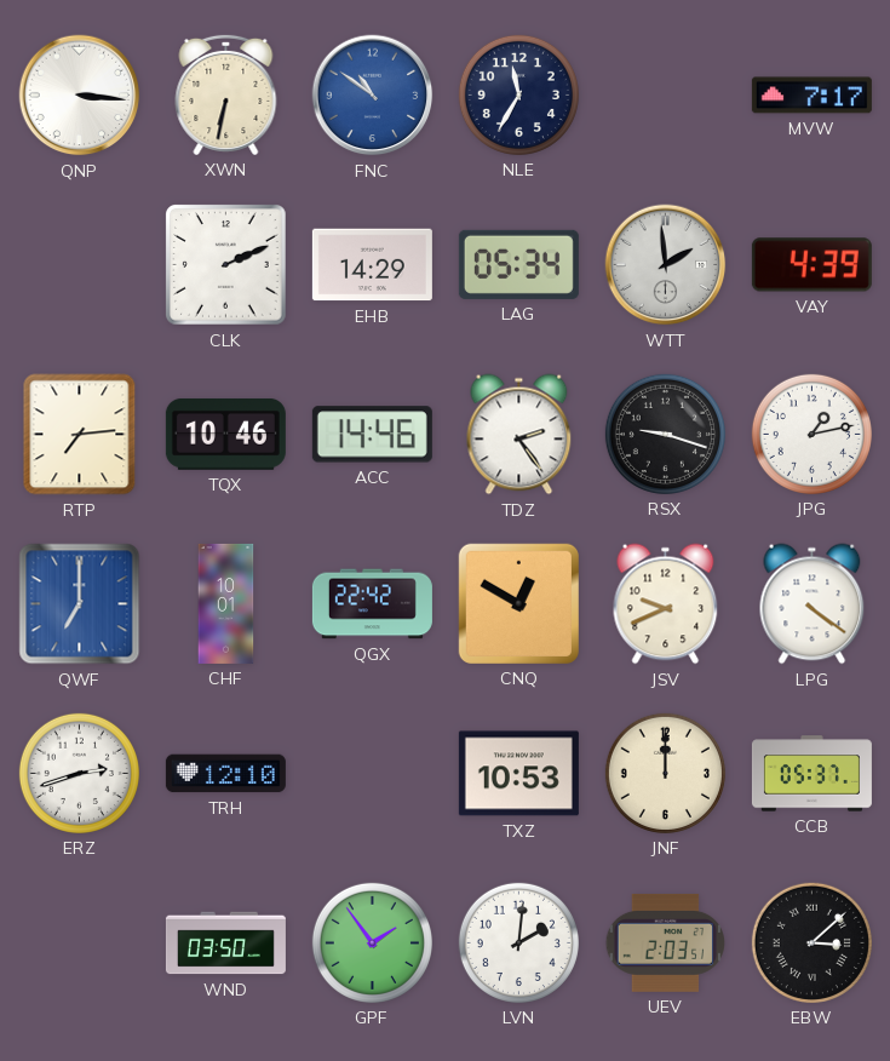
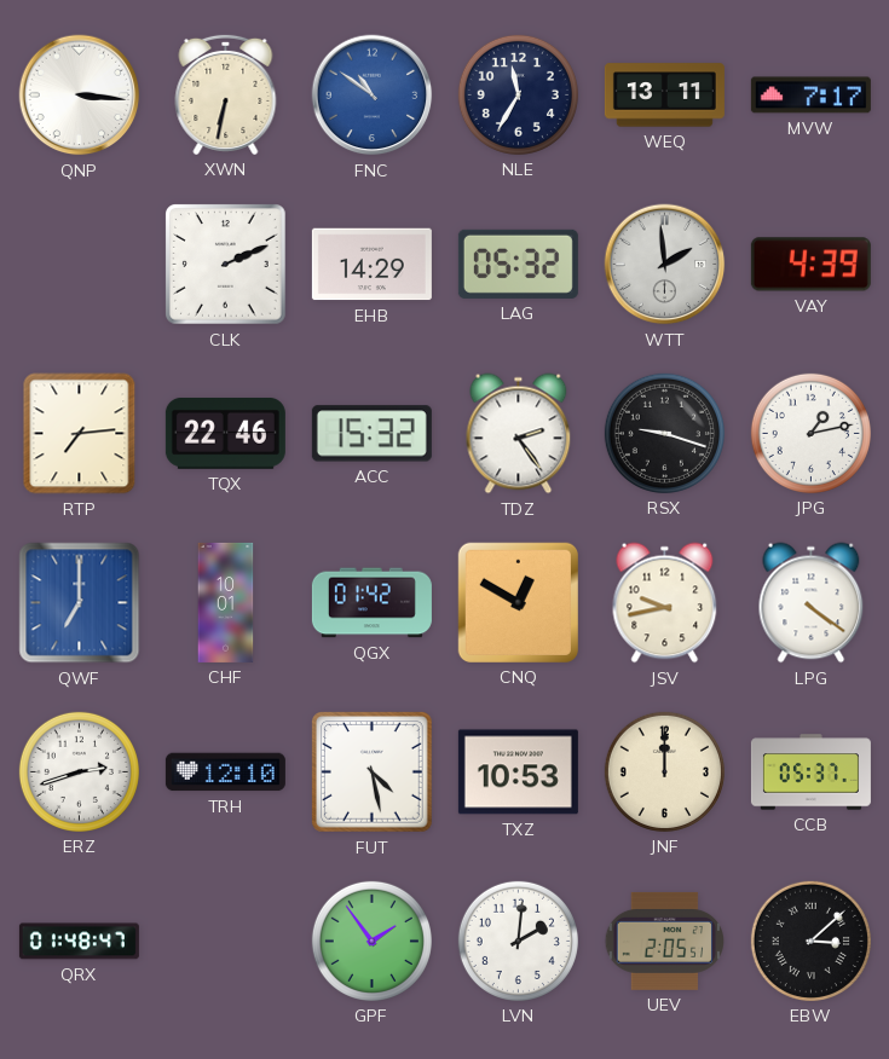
WEQ: none -> 13:11
LAG: 05:34 -> 05:32
TQX: 10:46 -> 22:46
ACC: 14:46 -> 15:32
QGX: 22:42 -> 01:42
JSV: 9:41 -> 9:43
FUT: none -> 4:28
QRX: none -> 01:48
WND: 03:50 -> none
UEV: 2:03 -> 2:05
